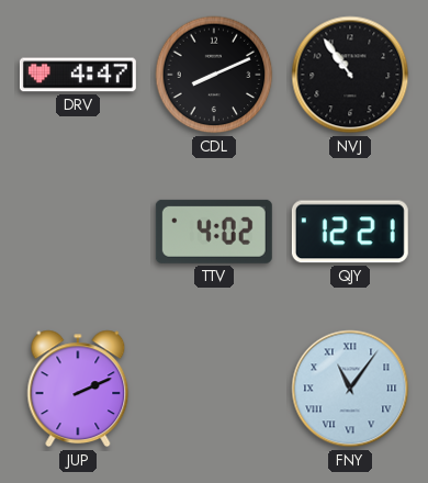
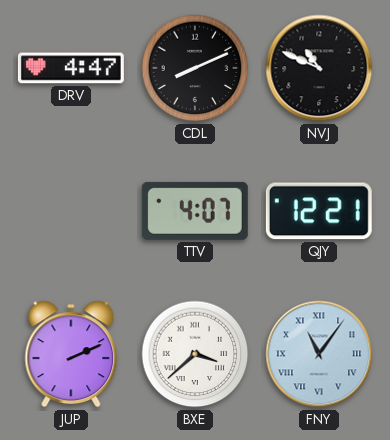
NVJ: 10:54 -> 10:49
TTV: 4:02 -> 4:07
BXE: none -> 3:38
